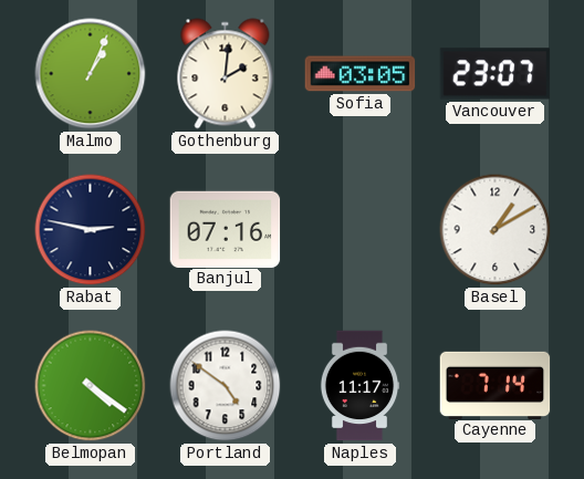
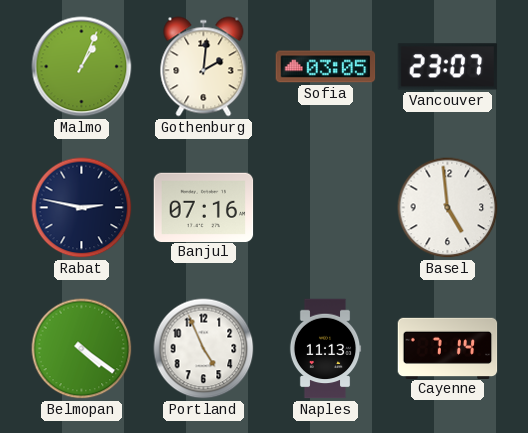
Basel: 1:10 -> 4:59
Portland: 4:51 -> 4:56
Naples: 11:17 -> 11:13
